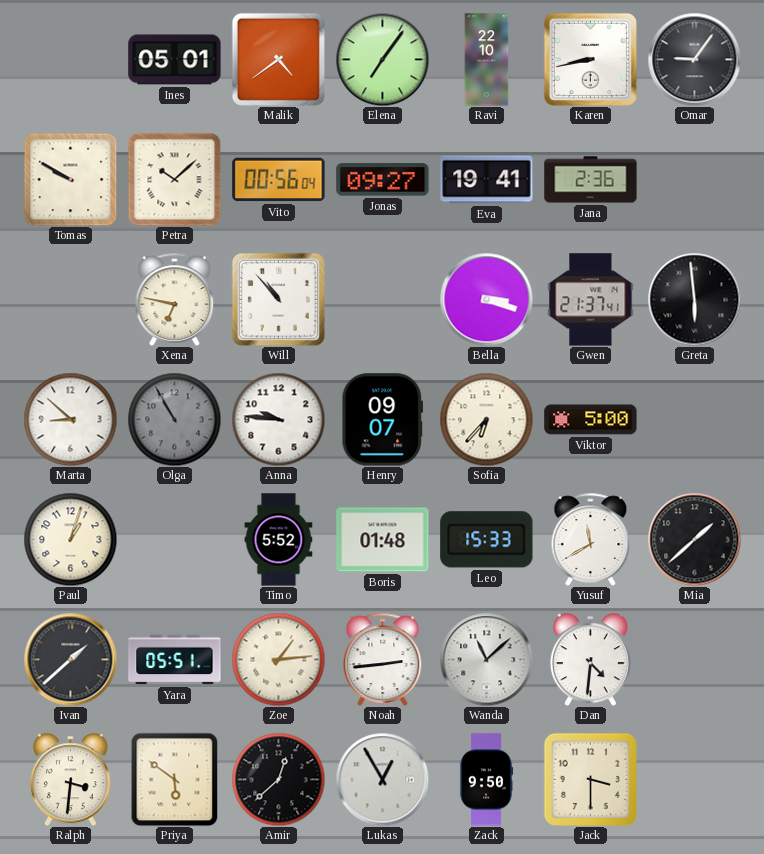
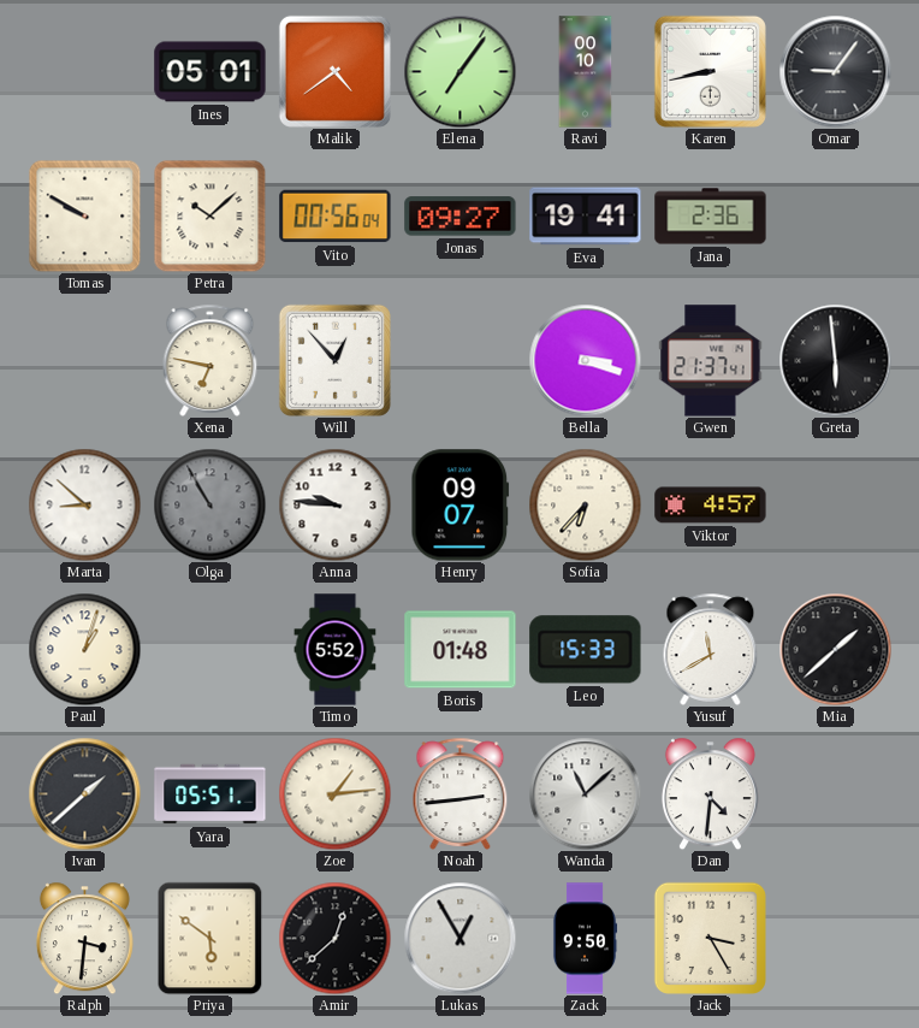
Ravi: 22:10 -> 00:10
Will: 10:53 -> 12:53
Viktor: 5:00 -> 4:57
Jack: 3:30 -> 3:25
